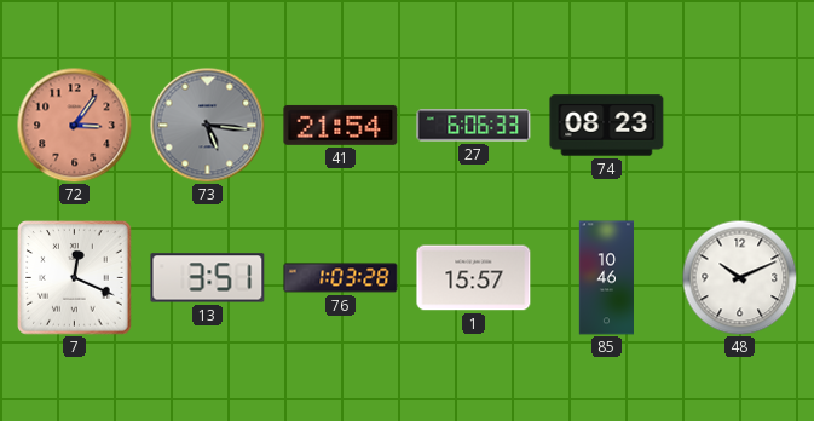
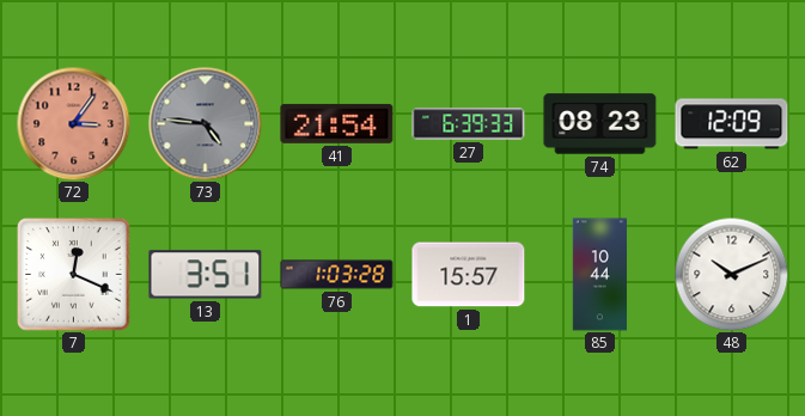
73: 5:16 -> 4:46
27: 6:06 -> 6:39
62: none -> 12:09
85: 10:46 -> 10:44
